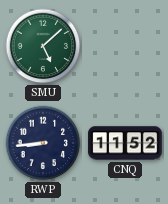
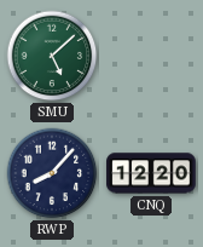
RWP: 8:44 -> 8:07
CNQ: 11:52 -> 12:20
